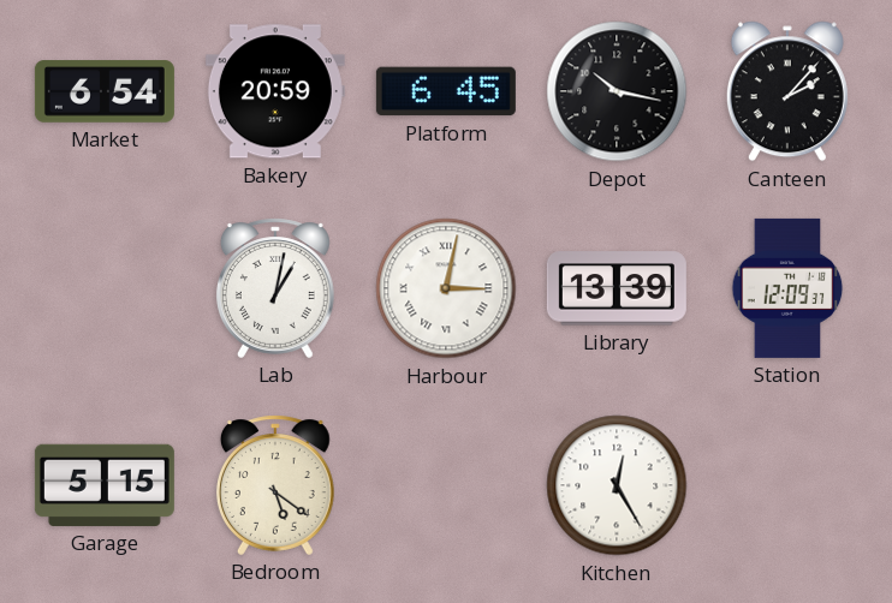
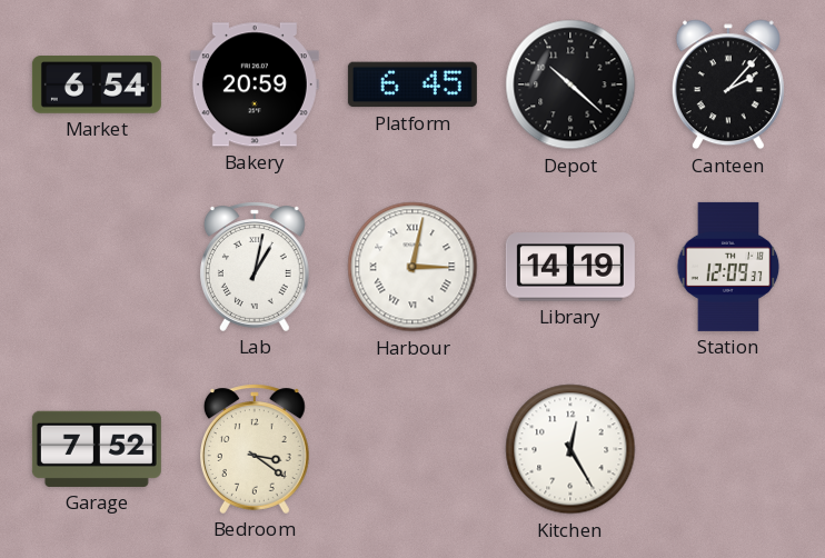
Depot: 10:17 -> 10:22
Library: 13:39 -> 14:19
Garage: 5:15 -> 7:52
Bedroom: 5:21 -> 3:21
